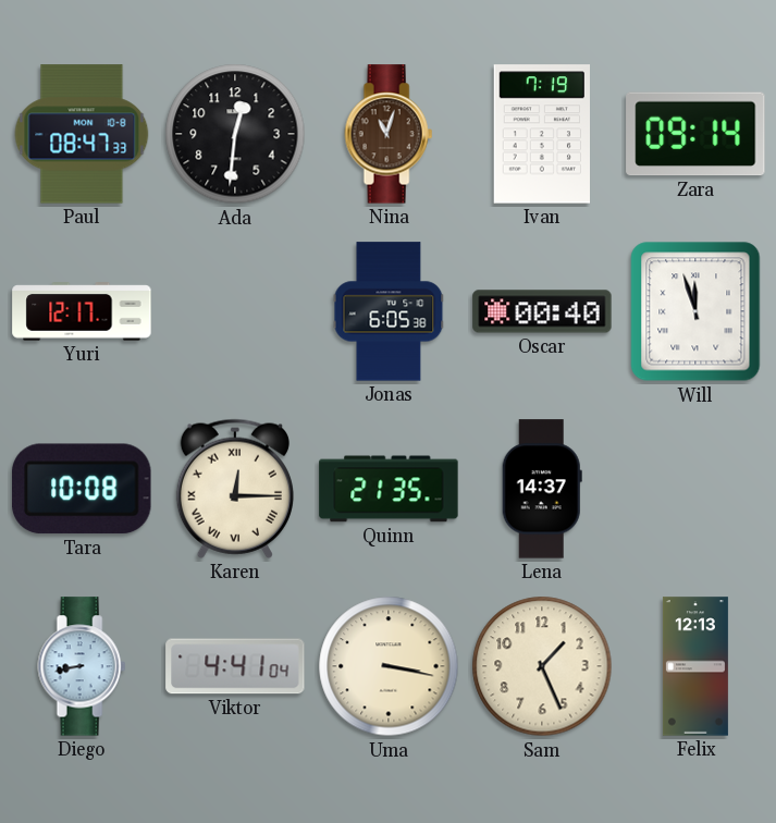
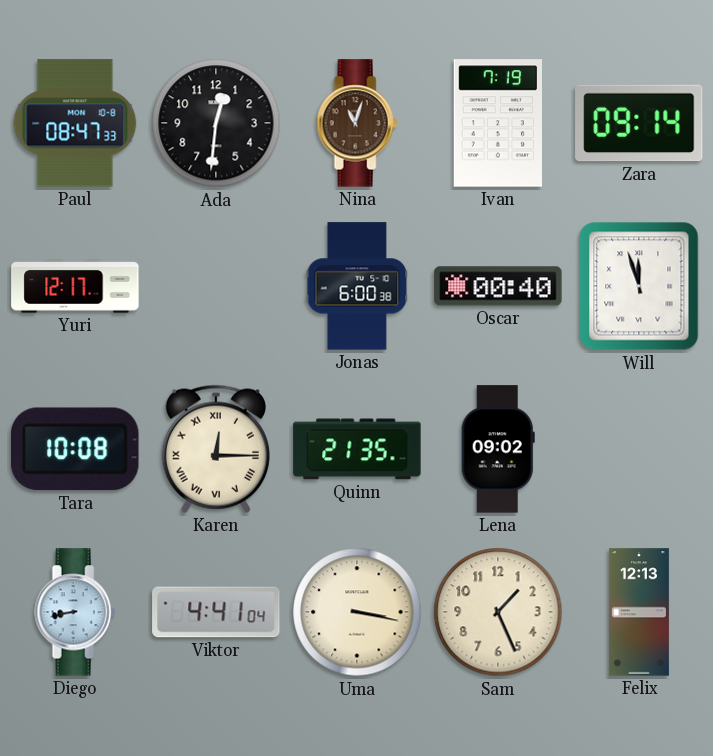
Jonas: 6:05 -> 6:00
Lena: 14:37 -> 09:02
